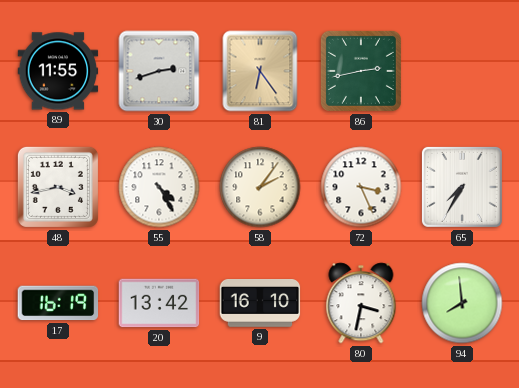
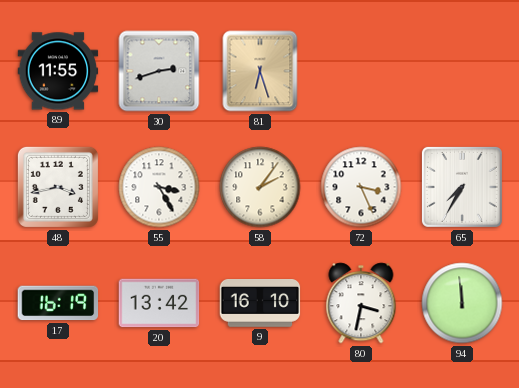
81: 6:24 -> 6:27
86: 2:43 -> none
55: 4:25 -> 3:25
94: 7:59 -> 11:59
